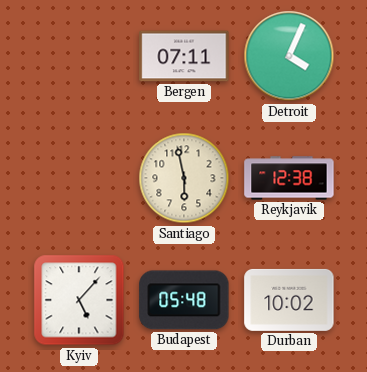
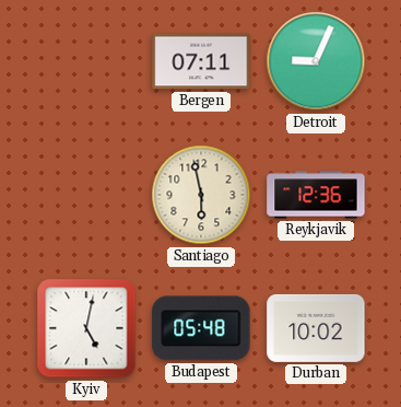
Detroit: 4:04 -> 9:04
Reykjavik: 12:38 -> 12:36
Kyiv: 5:07 -> 5:02
